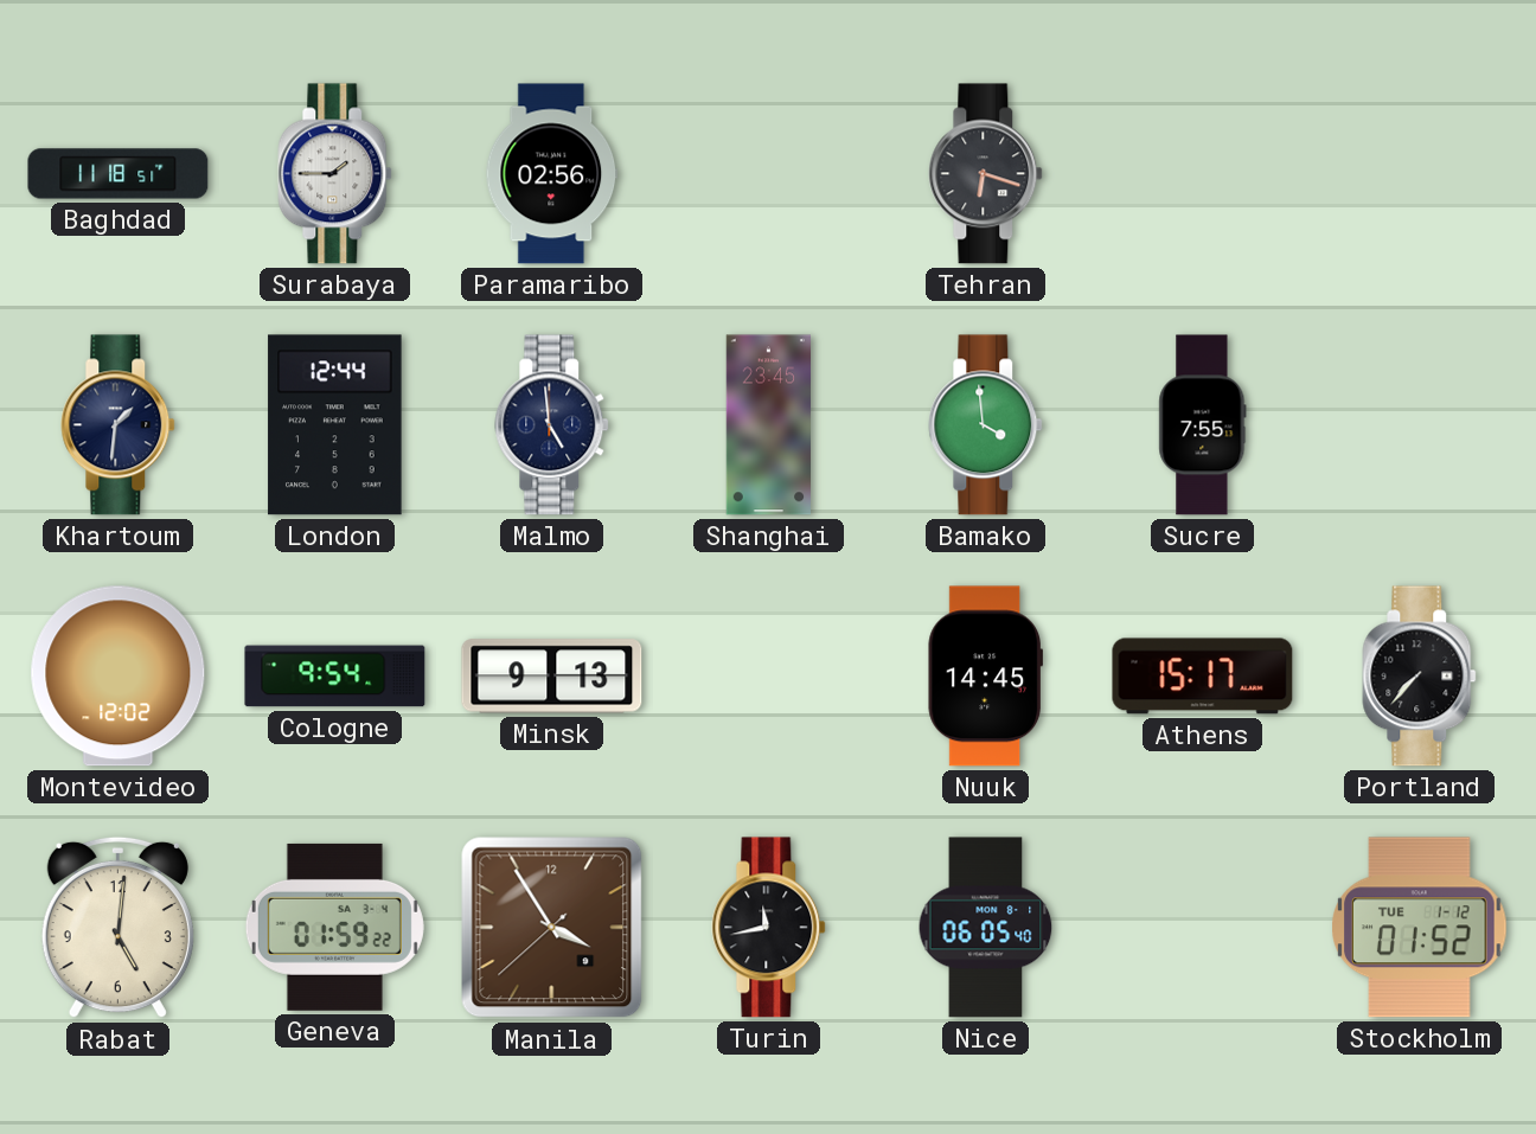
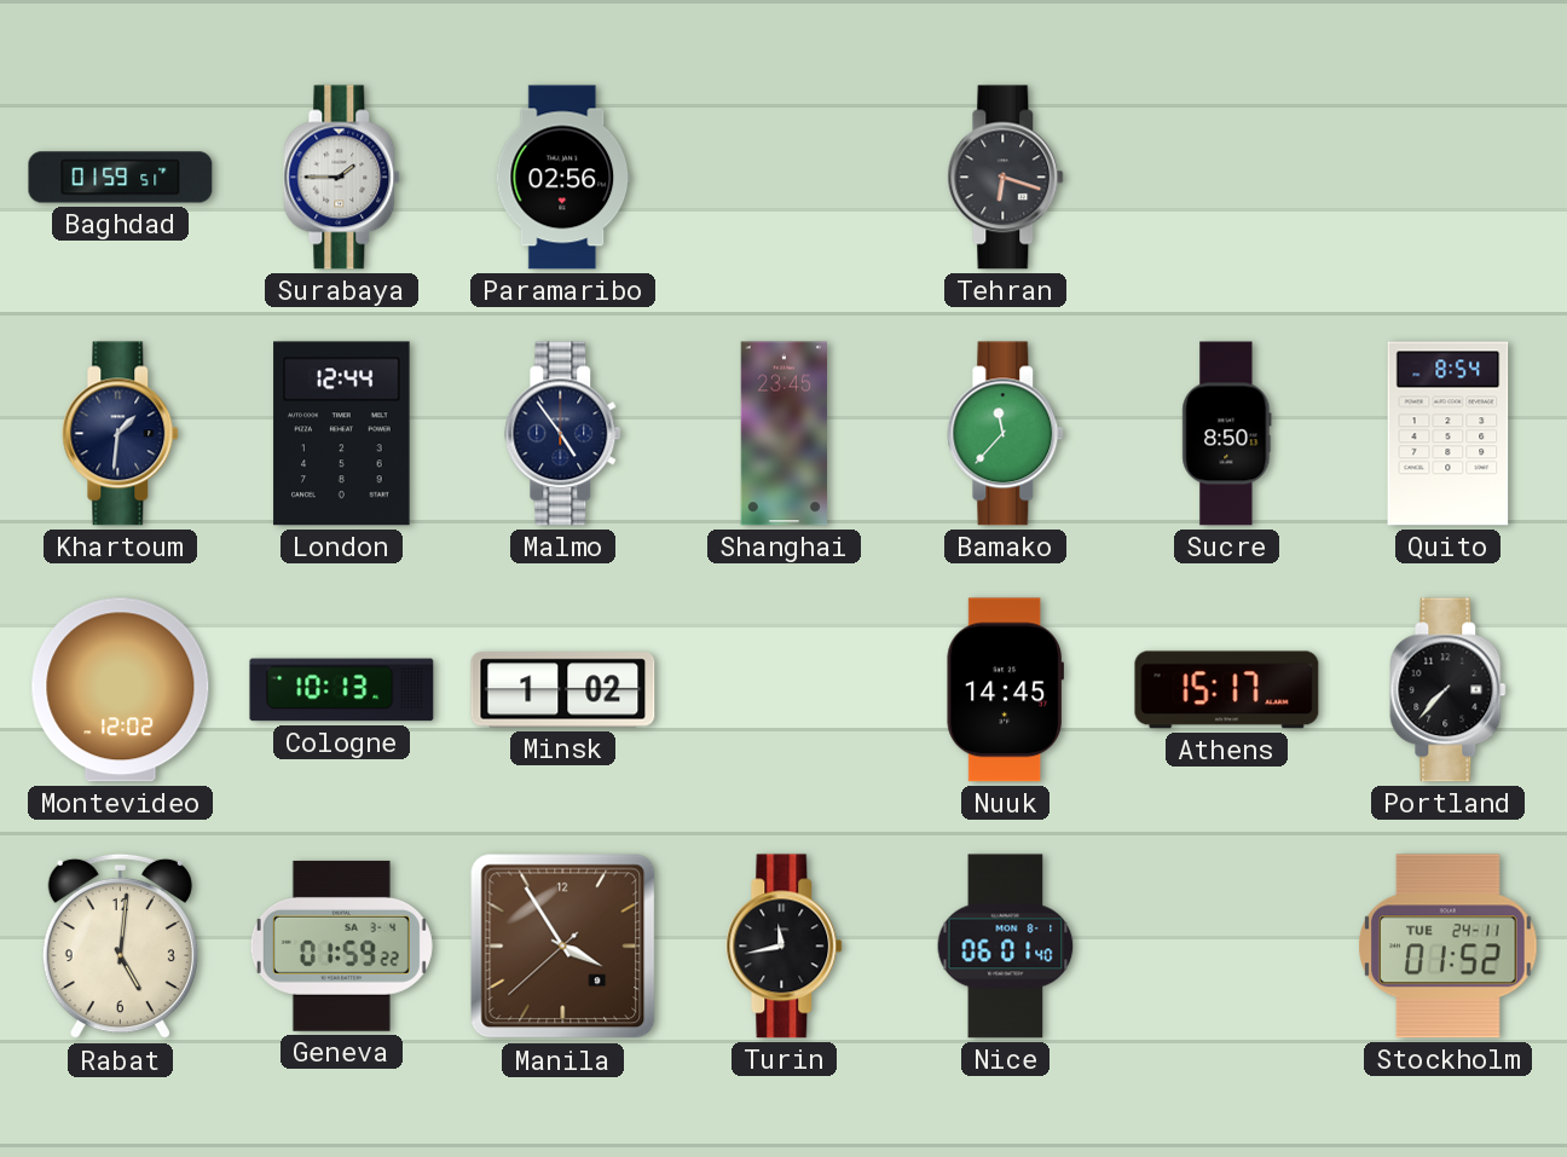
Baghdad: 11:18 -> 01:59
Malmo: 4:59 -> 4:54
Bamako: 3:59 -> 11:37
Sucre: 7:55 -> 8:50
Quito: none -> 8:54
Cologne: 9:54 -> 10:13
Minsk: 9:13 -> 1:02
Nice: 06:05 -> 06:01
Stockholm date: TUE 1-12 -> TUE 24-11
